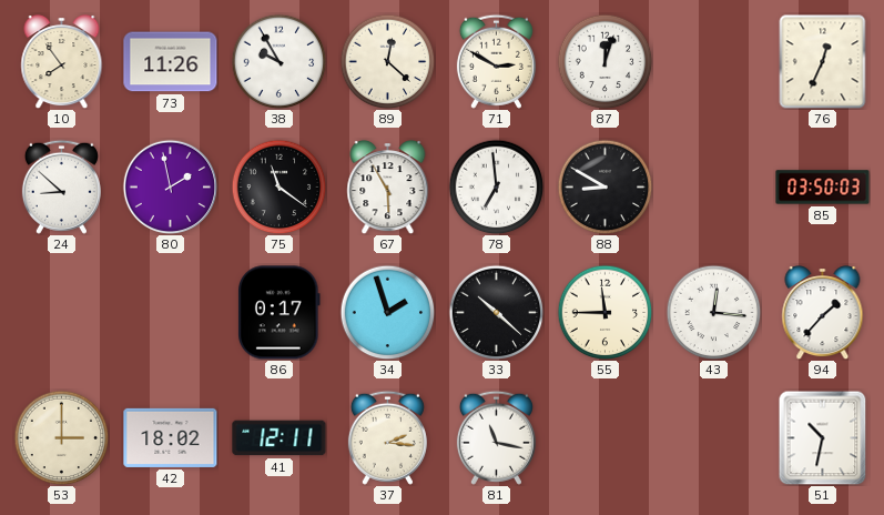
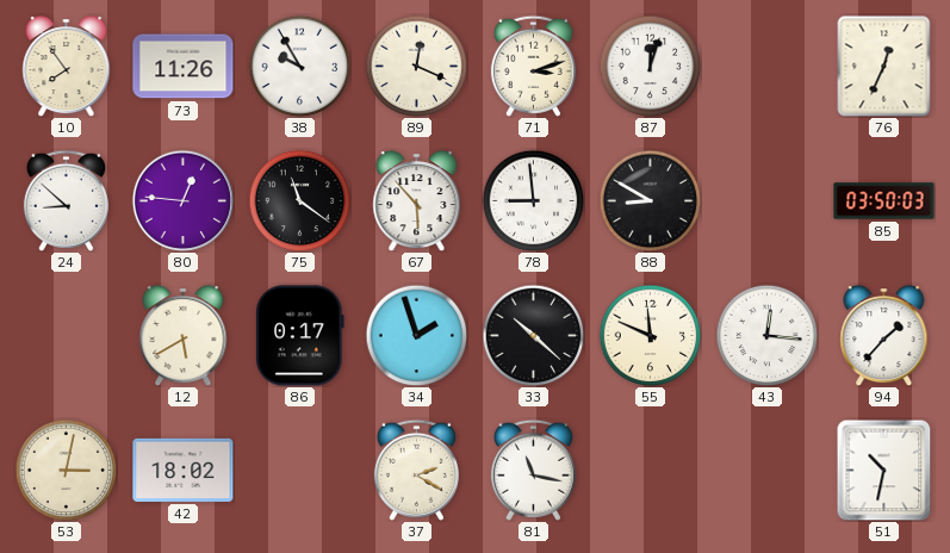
89: 12:22 -> 12:19
71: 2:50 -> 3:12
80: 1:58 -> 12:46
67: 5:55 -> 5:53
78: 6:59 -> 8:59
12: none -> 5:40
55: 11:45 -> 11:49
53: 3:00 -> 3:02
41: 12:11 -> none
37: 2:16 -> 2:20
